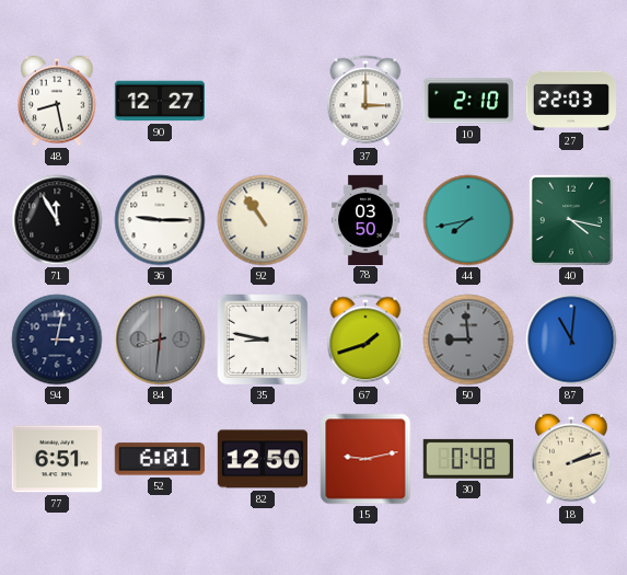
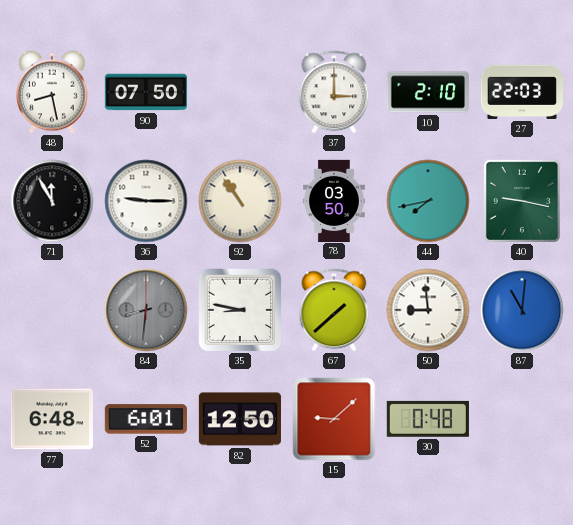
90: 12:27 -> 07:50
40: 4:17 -> 9:17
94: 3:02 -> none
67: 1:42 -> 1:38
50 dial: grey -> white
77: 6:51 -> 6:48
15: 9:13 -> 9:08
18: 2:12 -> none
